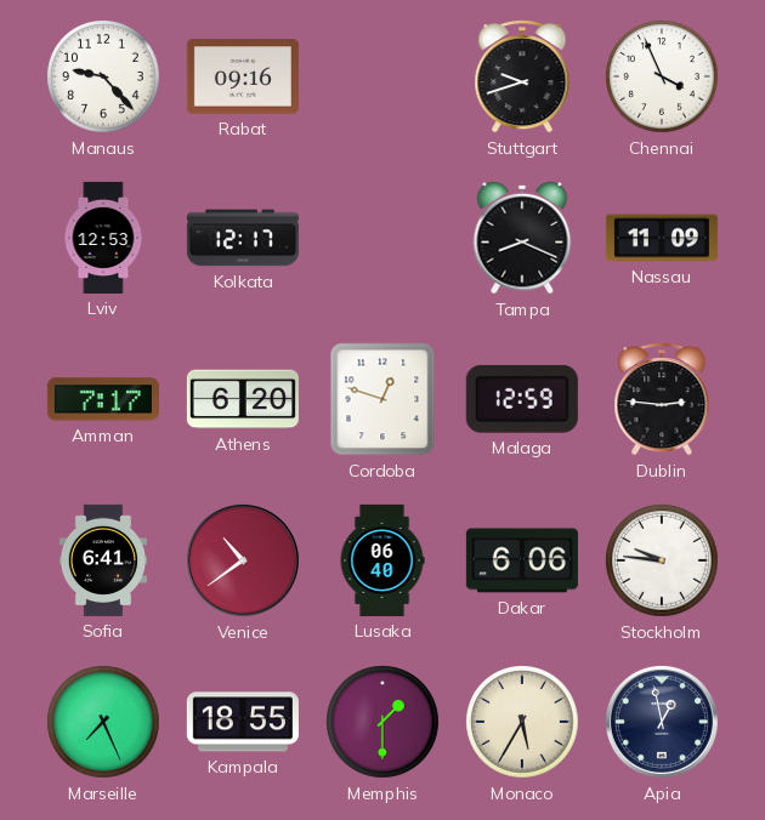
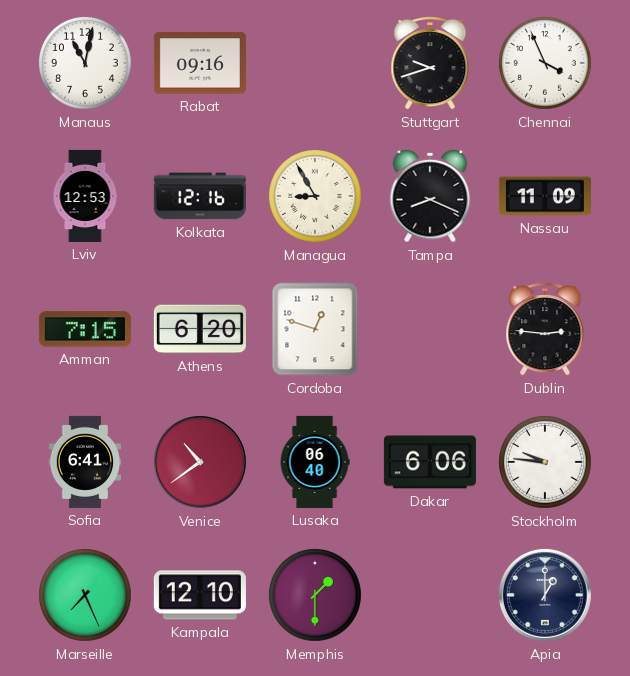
Manaus: 9:23 -> 11:02
Kolkata: 12:17 -> 12:16
Managua: none -> 8:55
Amman: 7:17 -> 7:15
Malaga: 12:59 -> none
Kampala: 18:55 -> 12:10
Monaco: 5:35 -> none
Apia: 12:58 -> 1:00
